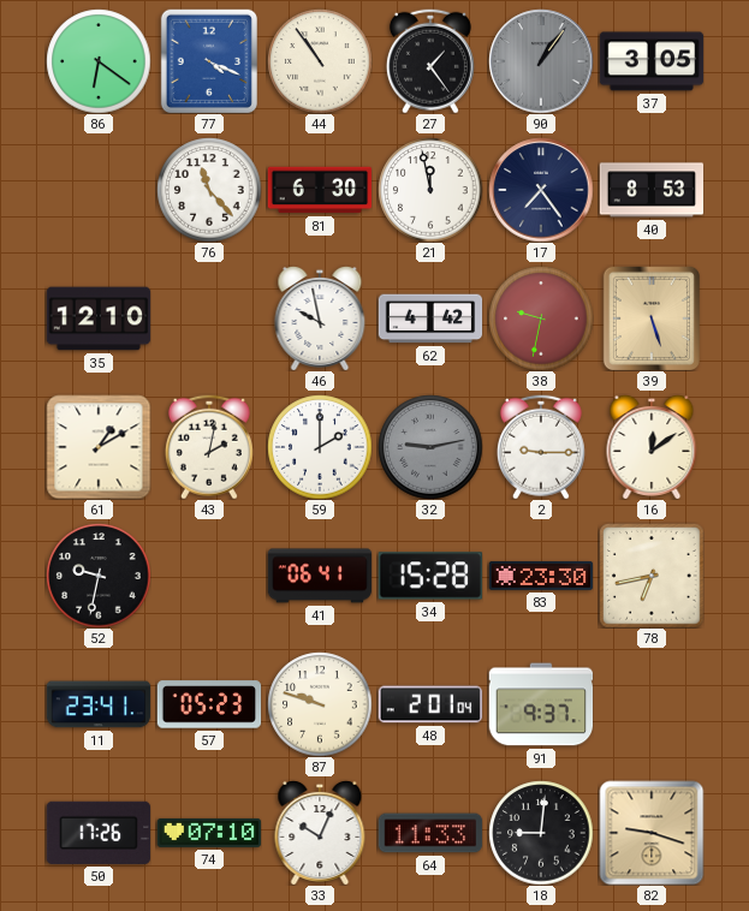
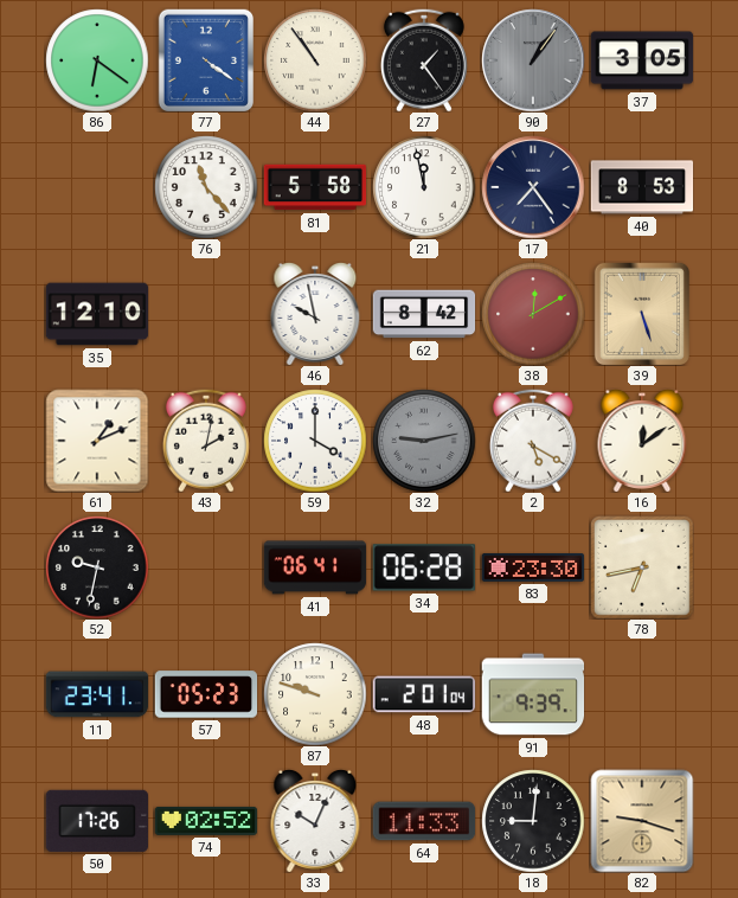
77: 4:19 -> 4:21
81: 6:30 -> 5:58
62: 4:42 -> 8:42
38: 9:32 -> 12:10
61: 1:10 -> 1:11
59: 2:00 -> 4:00
2: 9:15 -> 5:20
34: 15:28 -> 06:28
91: 9:37 -> 9:39
74: 07:10 -> 02:52
